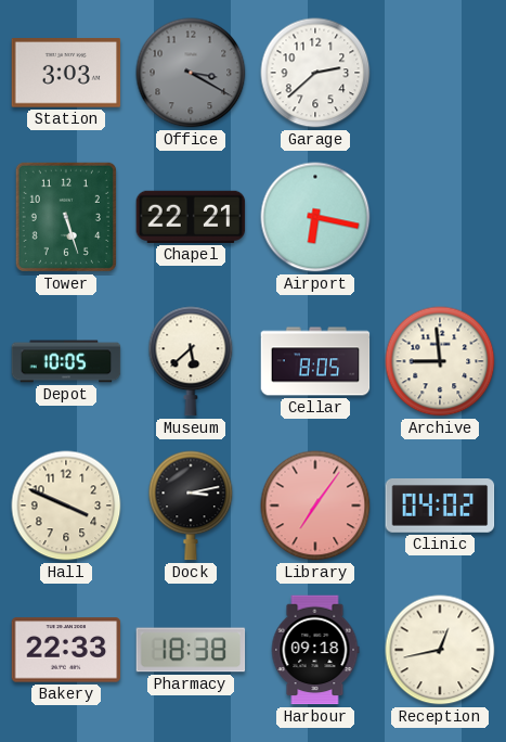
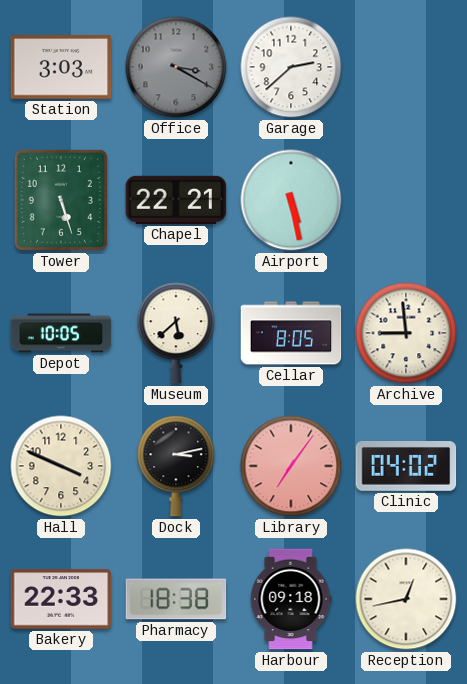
Airport: 6:17 -> 5:28
